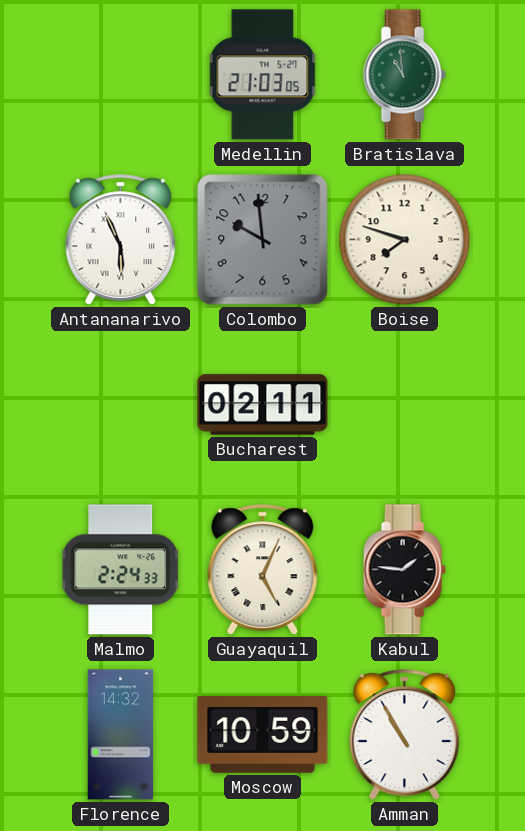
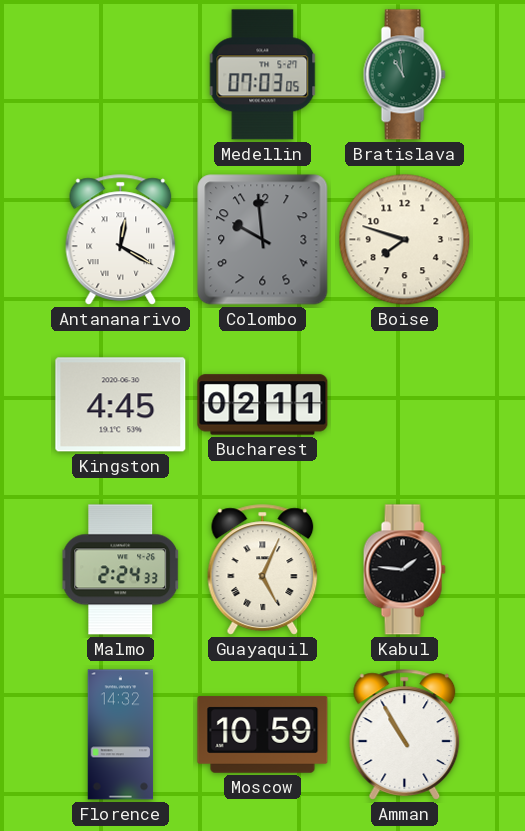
Medellin: 21:03 -> 07:03
Antananarivo: 5:56 -> 12:20
Kingston: none -> 4:45
